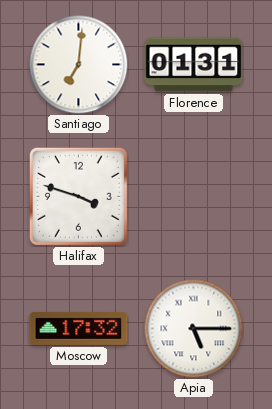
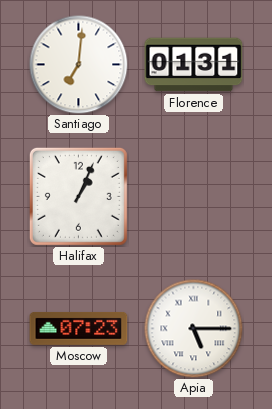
Halifax: 3:48 -> 1:04
Moscow: 17:32 -> 07:23
